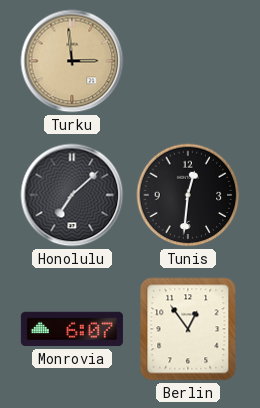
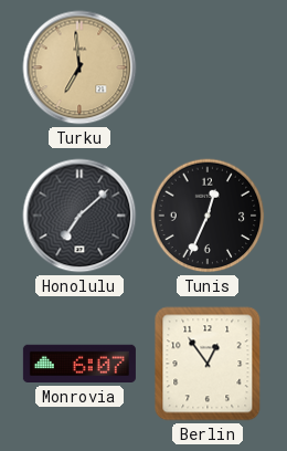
Turku: 2:59 -> 6:59
Tunis: 12:31 -> 12:34
